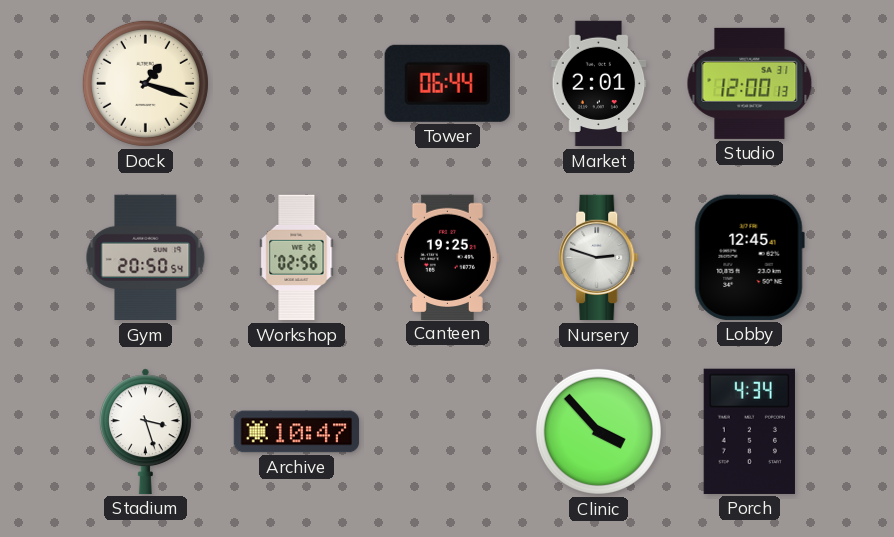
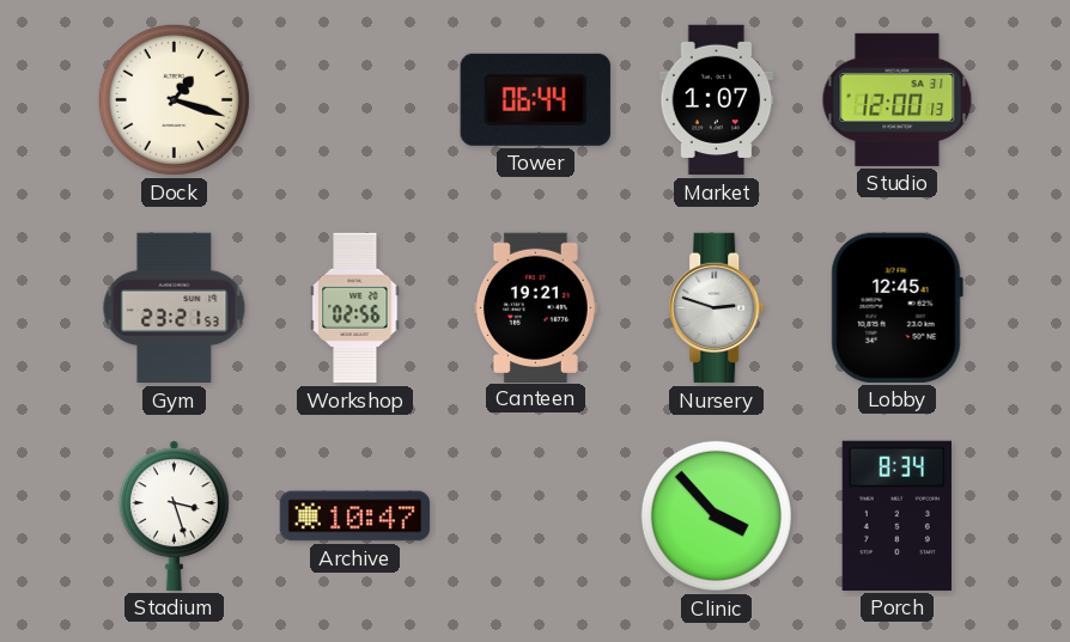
Market: 2:01 -> 1:07
Gym: 20:50 -> 23:21
Canteen: 19:25 -> 19:21
Porch: 4:34 -> 8:34
